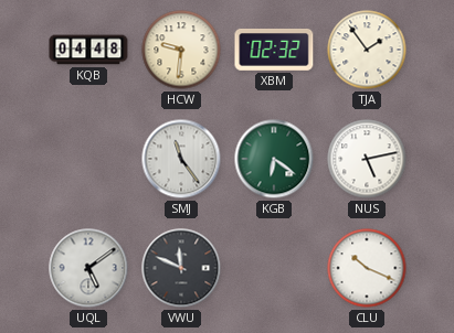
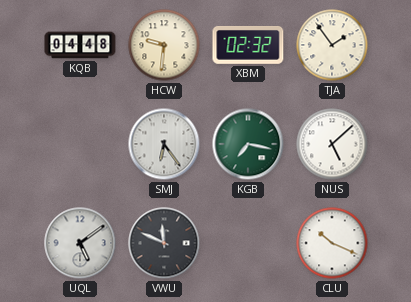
SMJ: 11:24 -> 6:24
KGB: 6:21 -> 7:17
NUS: 5:13 -> 5:08
